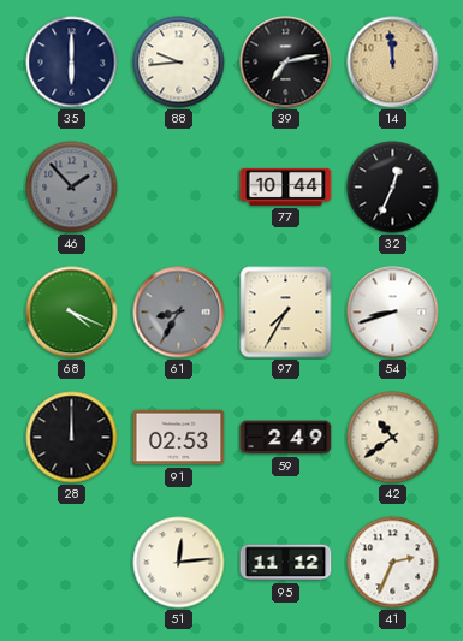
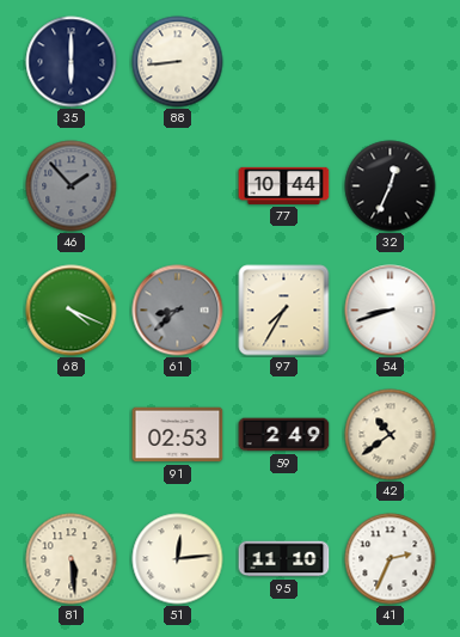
88: 9:44 -> 8:44
39: 7:13 -> none
14: 11:59 -> none
61: 8:35 -> 8:38
28: 12:00 -> none
81: none -> 5:29
95: 11:12 -> 11:10
